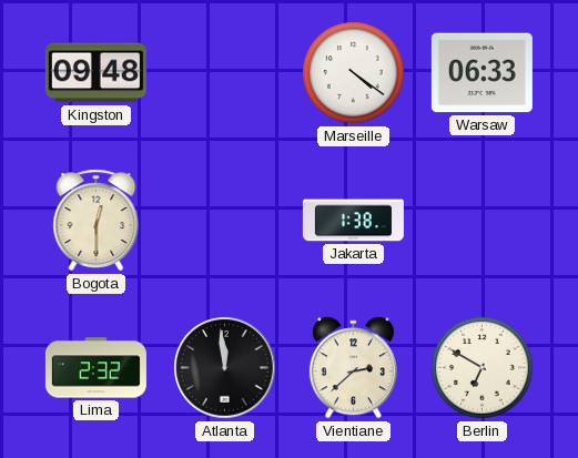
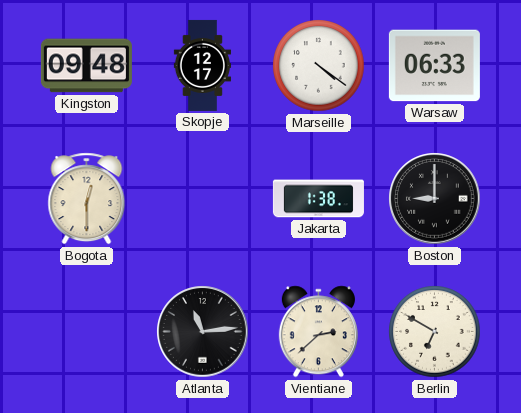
Skopje: none -> 12:17
Boston: none -> 9:00
Lima: 2:32 -> none
Atlanta: 11:59 -> 11:14
